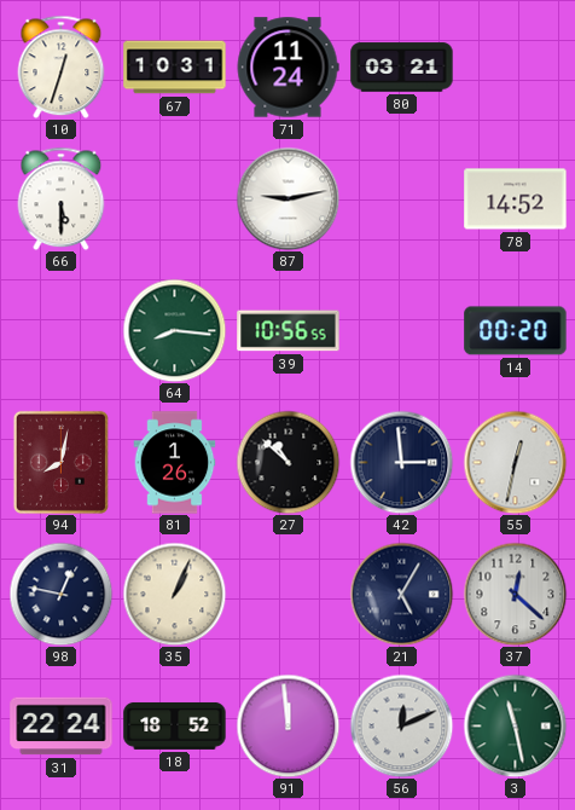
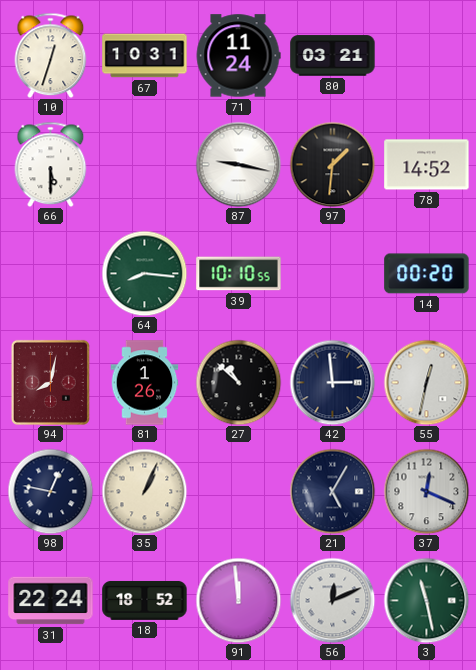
87: 9:13 -> 9:17
97: none -> 1:31
39: 10:56 -> 10:10
37: 12:22 -> 12:19
